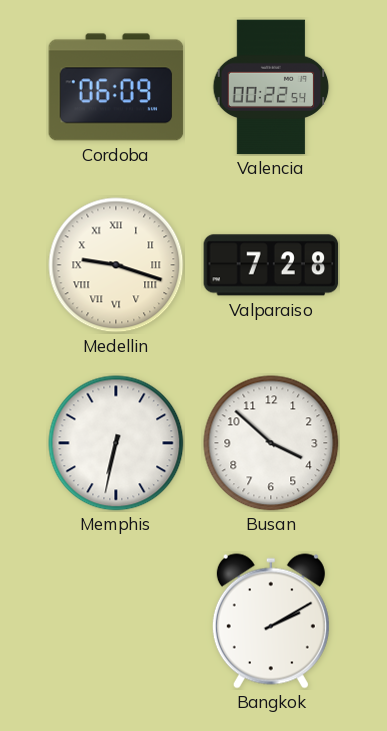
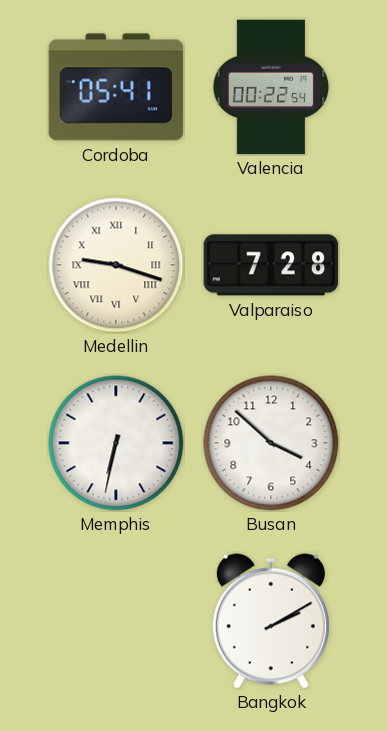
Cordoba: 06:09 -> 05:41
